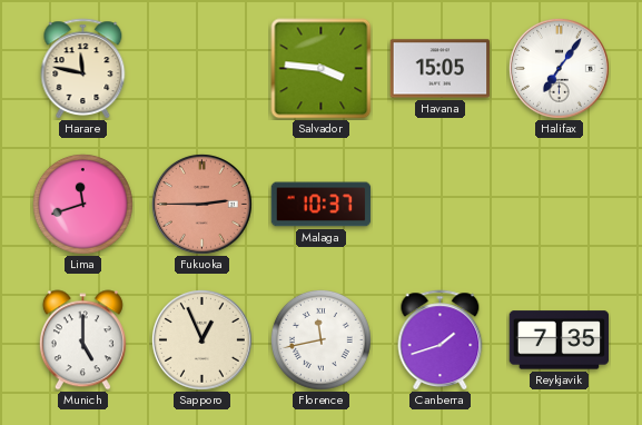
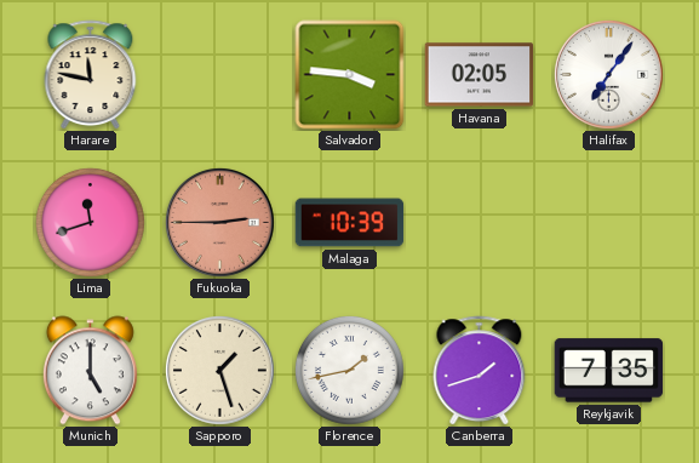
Havana: 15:05 -> 02:05
Malaga: 10:37 -> 10:39
Sapporo: 12:56 -> 1:27
Florence: 11:43 -> 1:43
